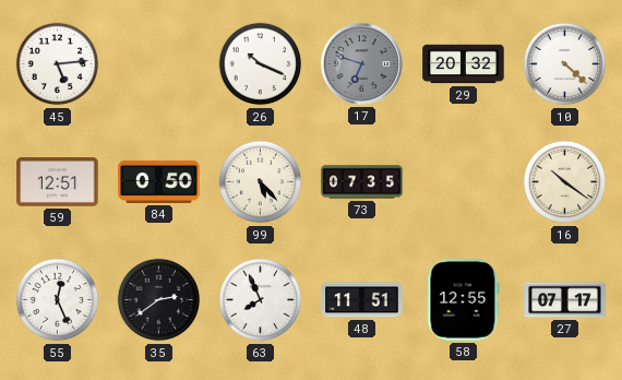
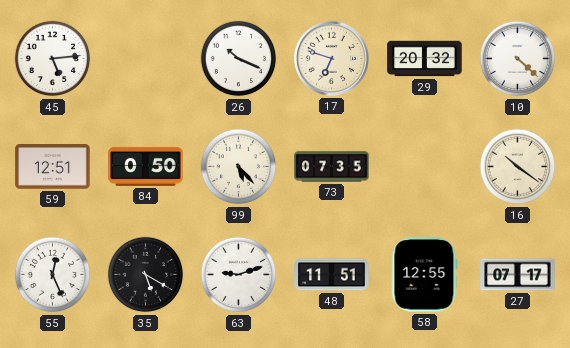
17 dial: grey -> cream
35: 2:39 -> 5:20
63: 7:56 -> 9:12
